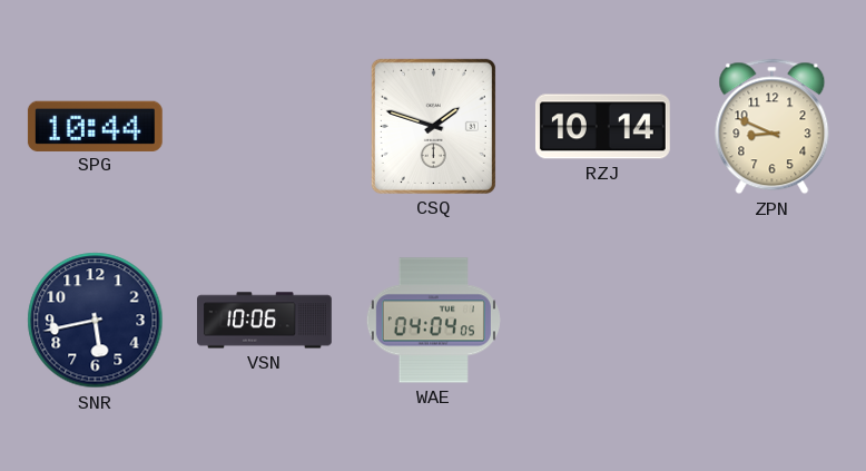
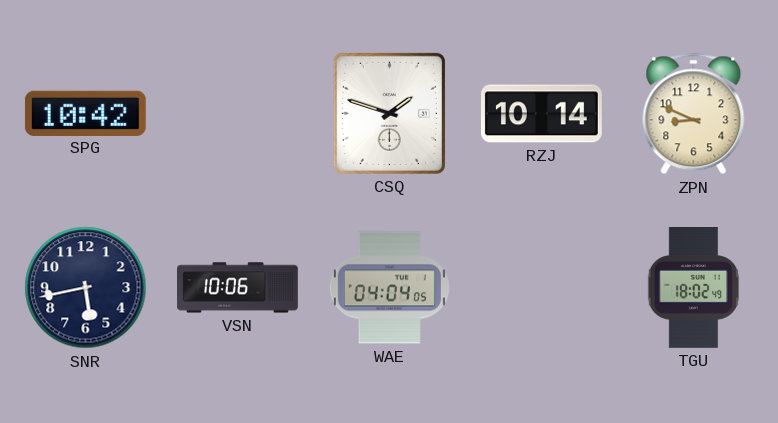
SPG: 10:44 -> 10:42
TGU: none -> 18:02
